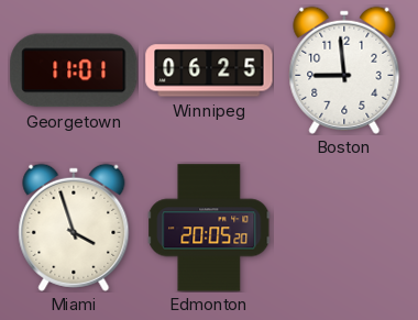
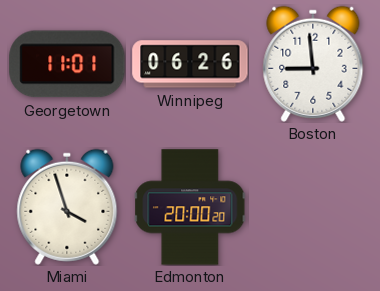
Winnipeg: 06:25 -> 06:26
Edmonton: 20:05 -> 20:00
